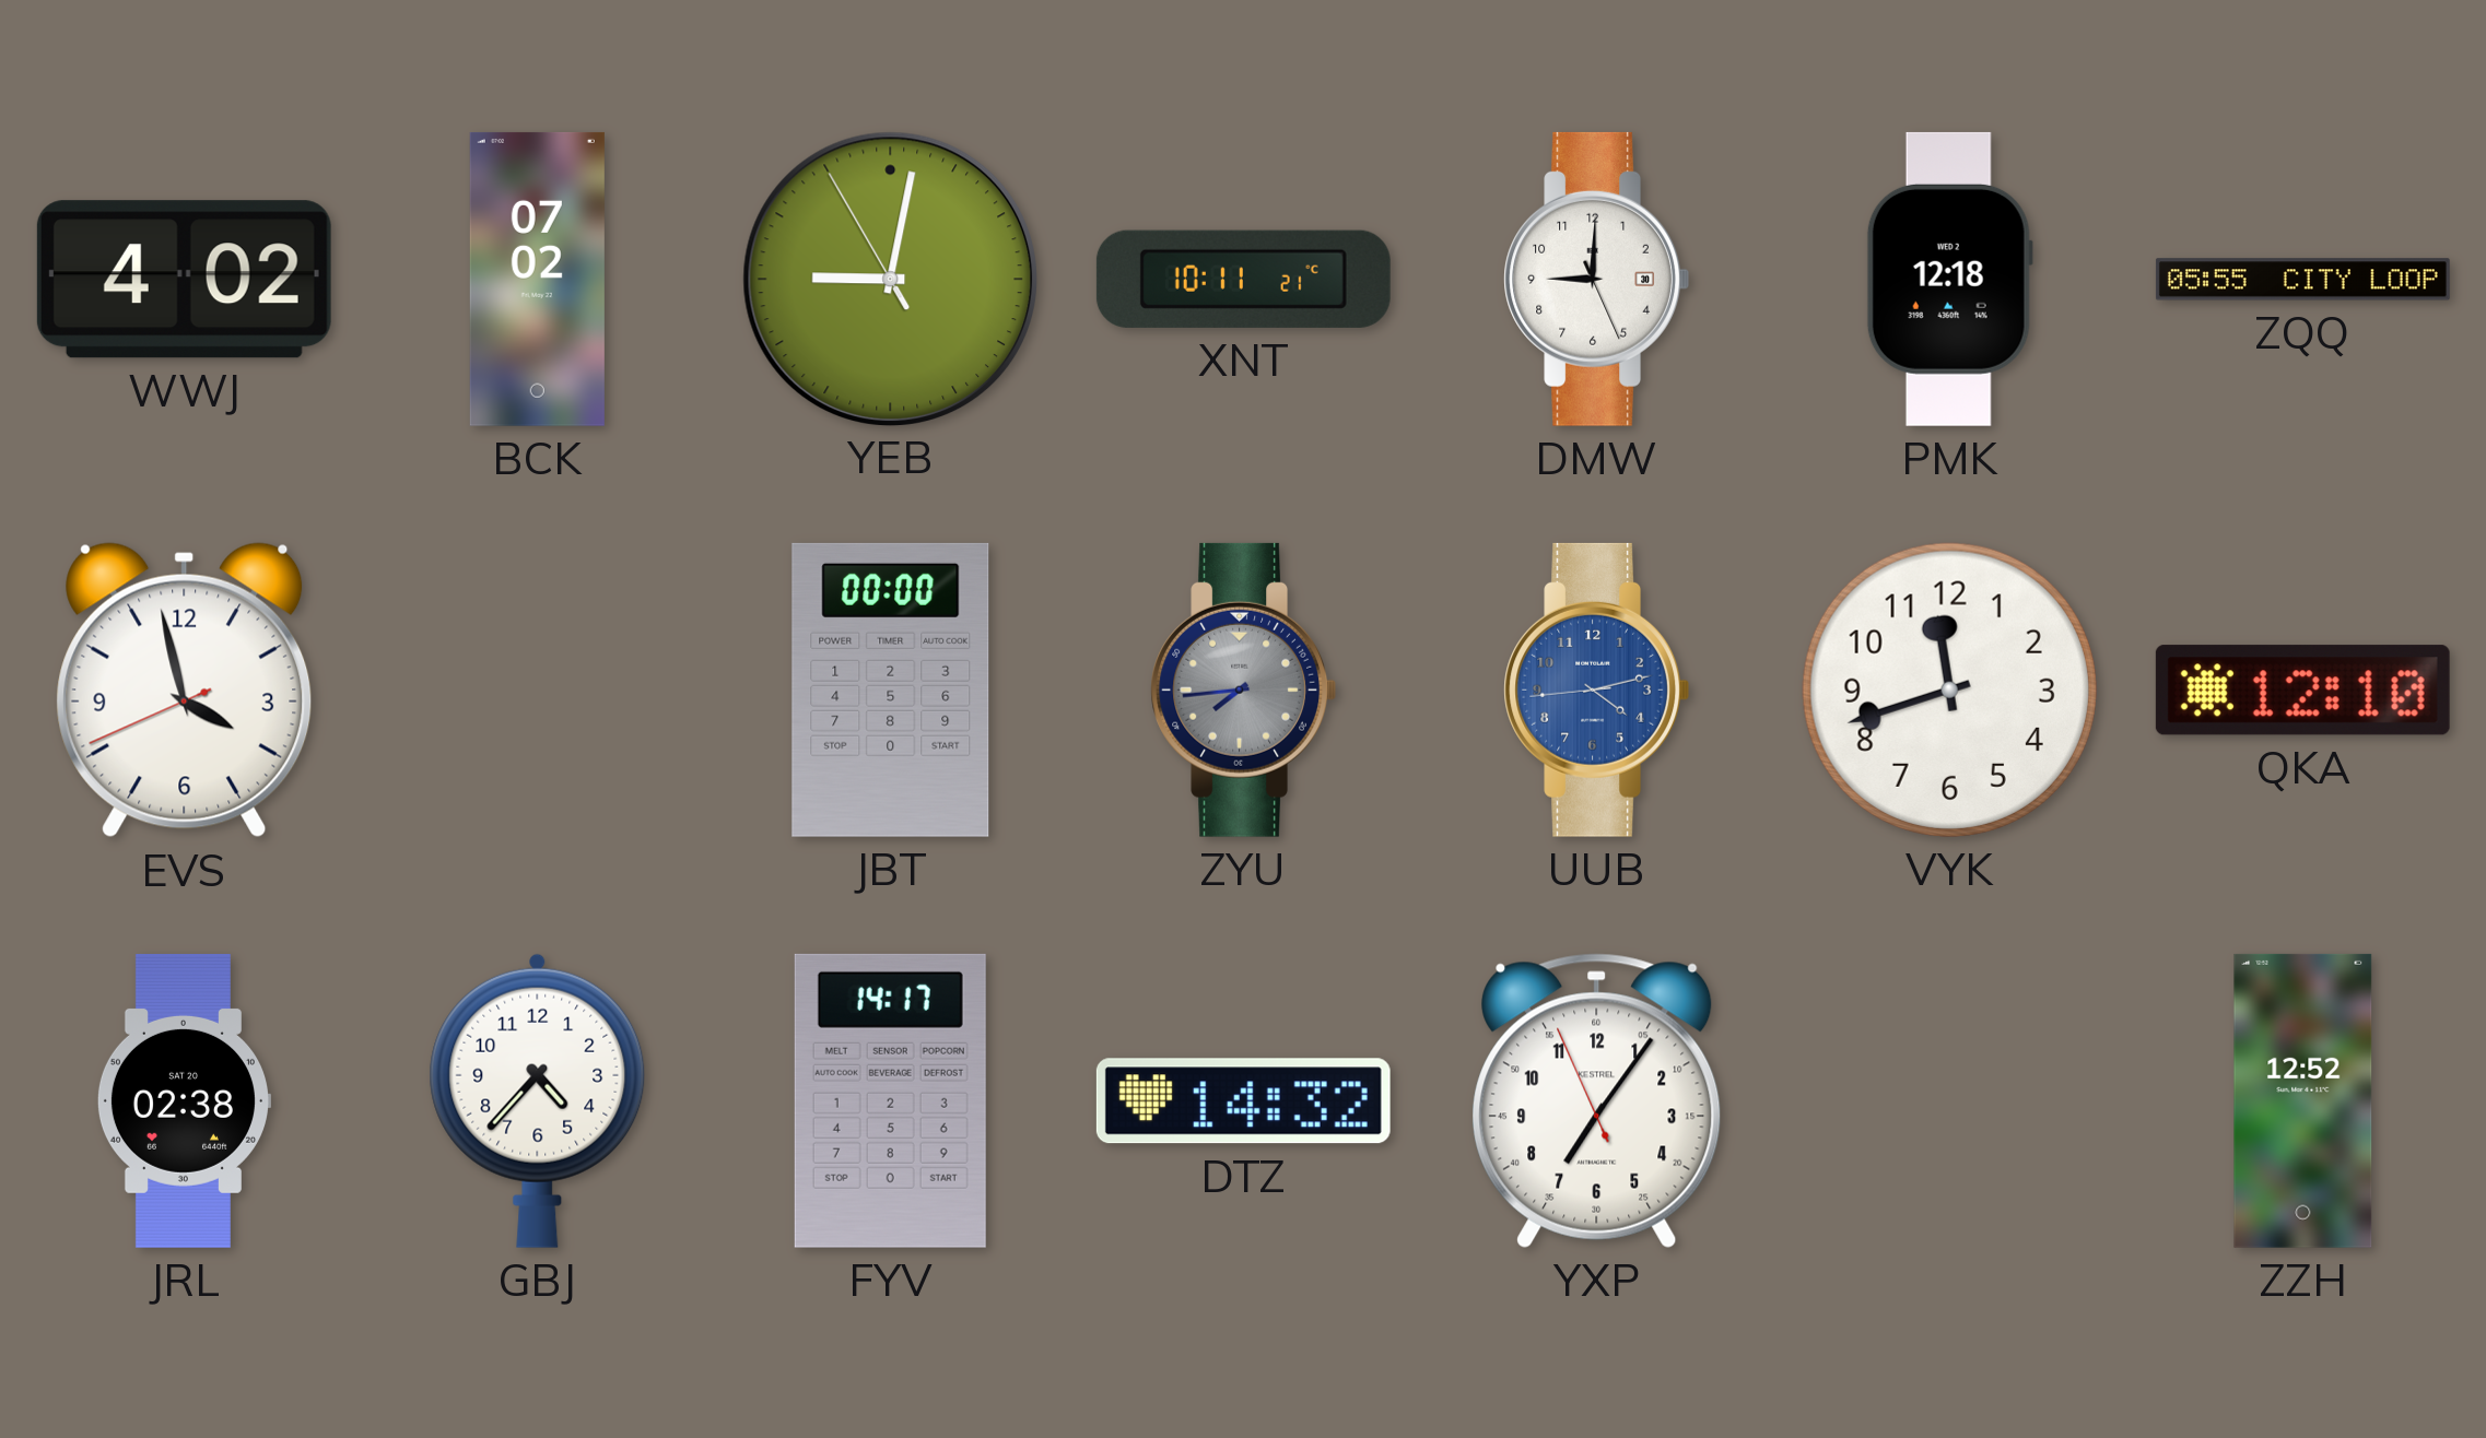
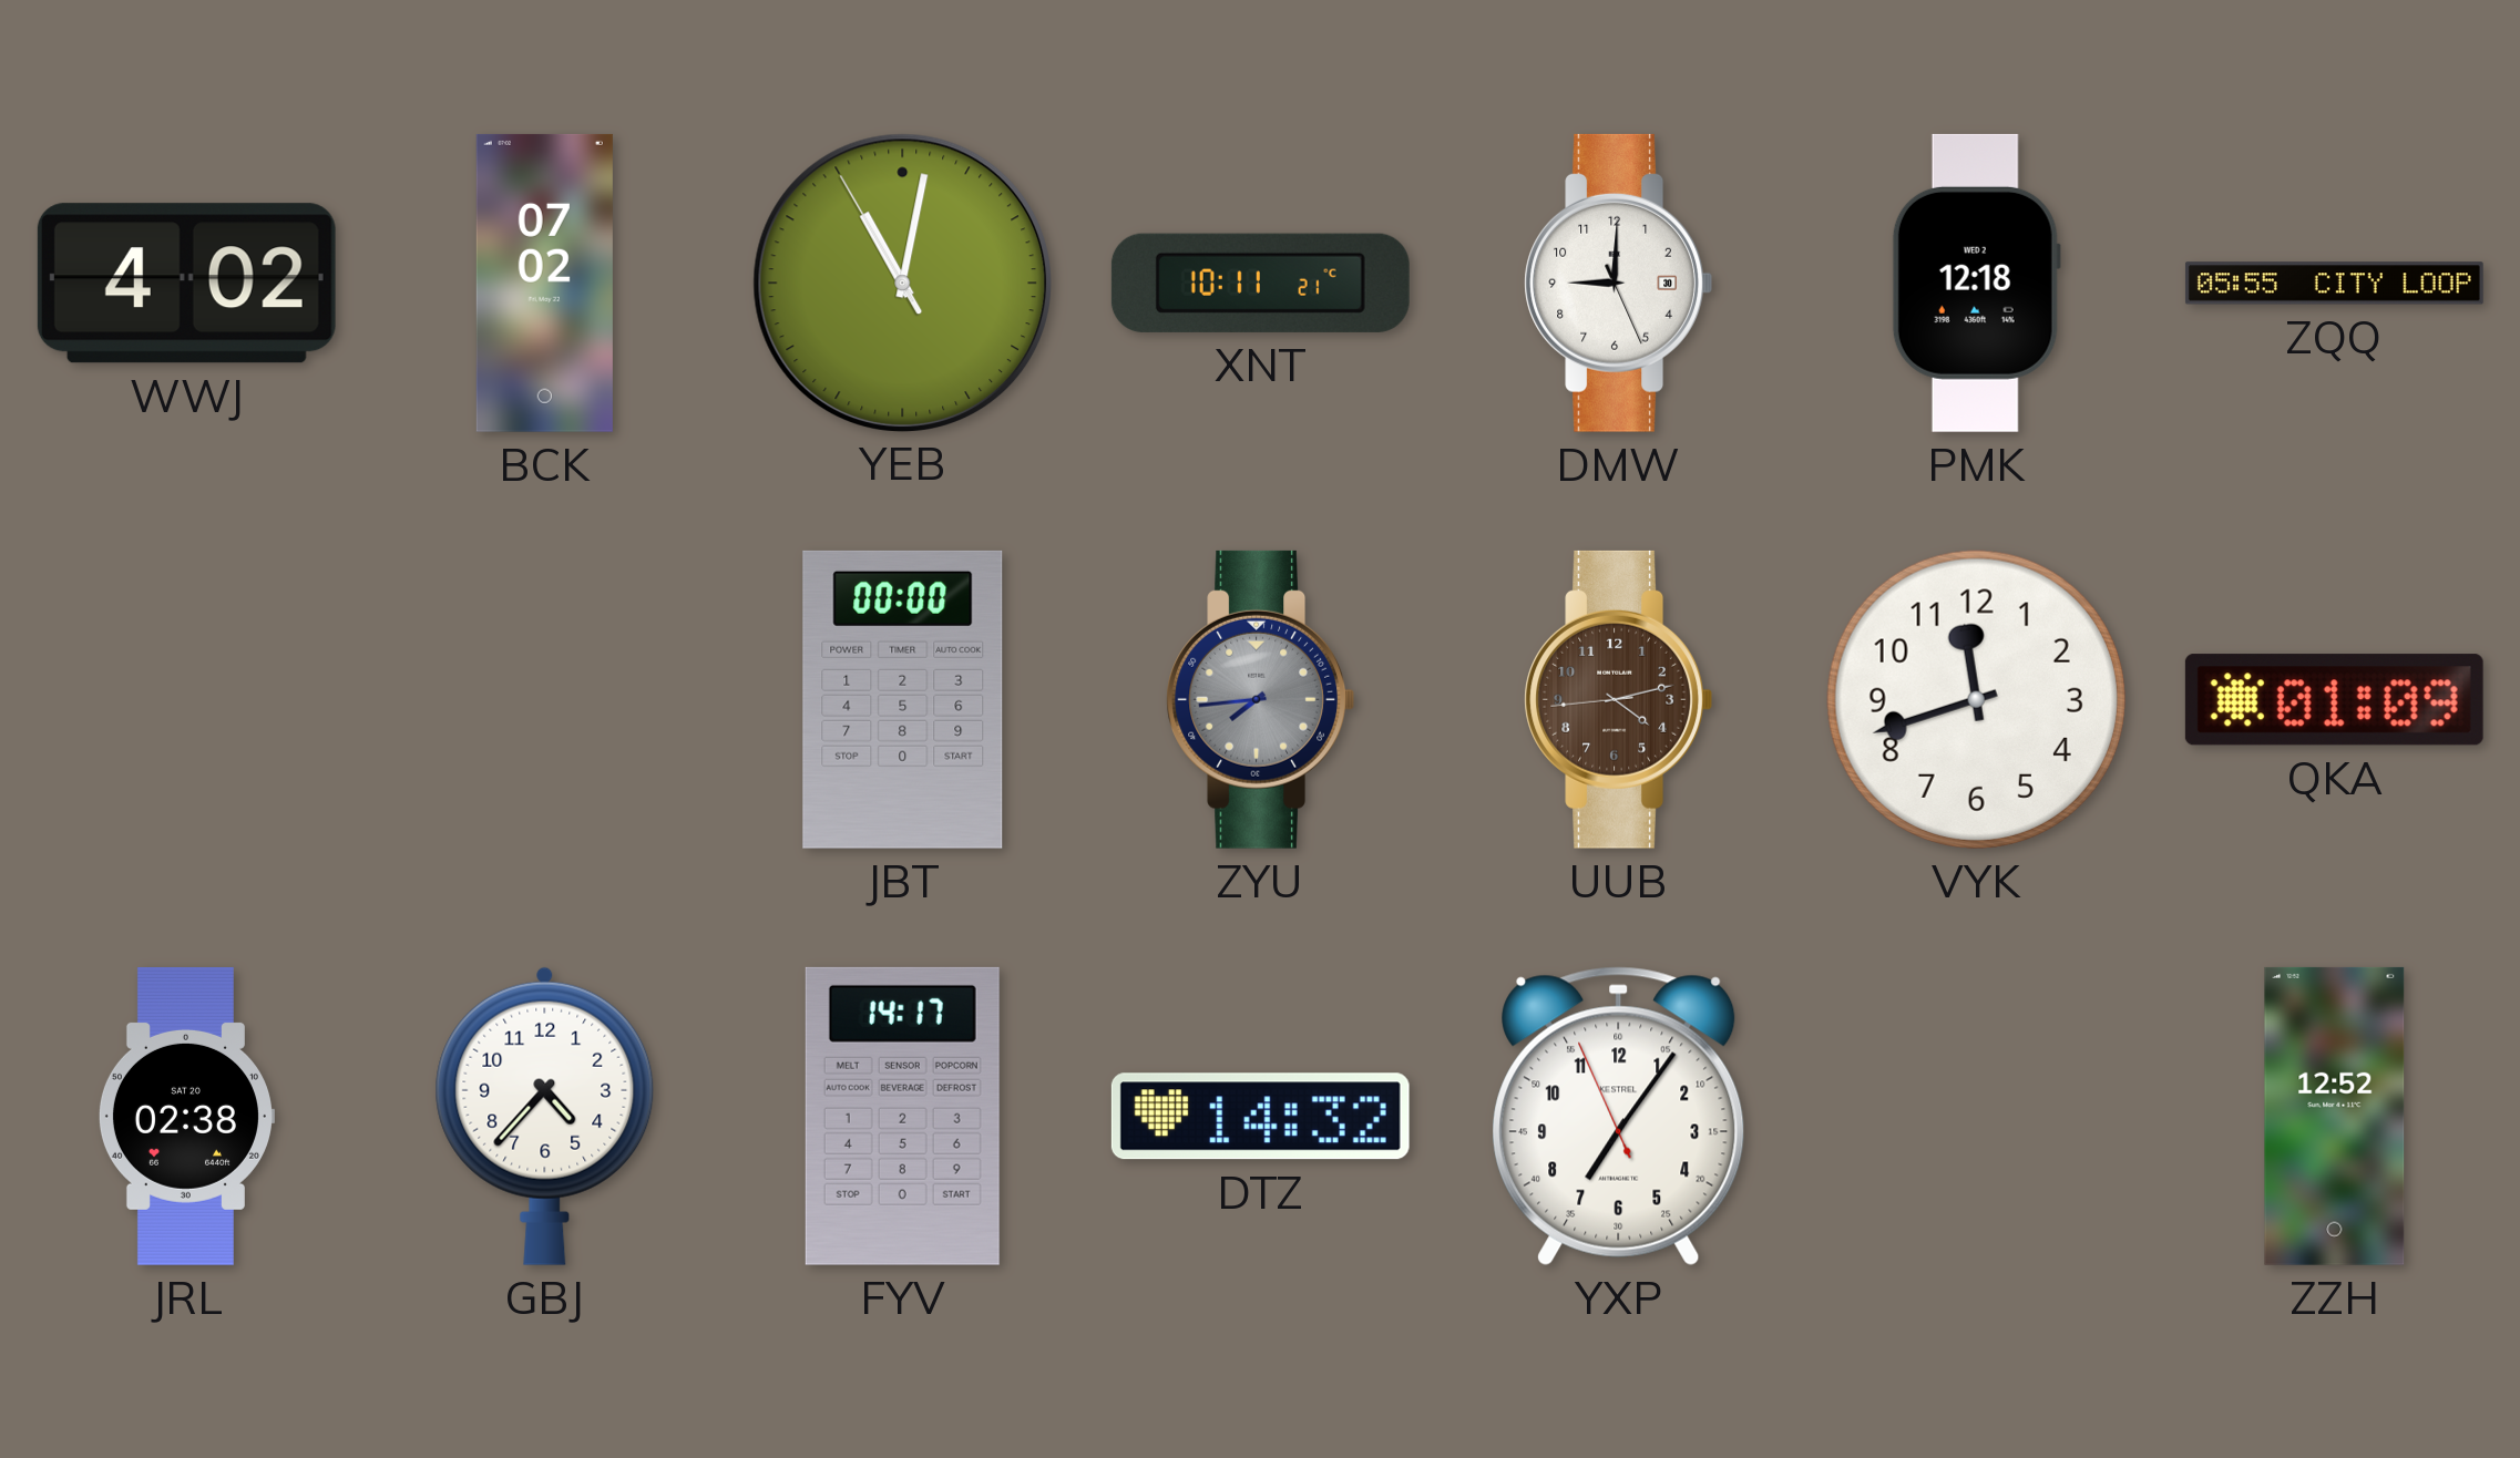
YEB: 9:01 -> 11:01
EVS: 3:57 -> none
UUB dial: blue -> brown
QKA: 12:10 -> 01:09
